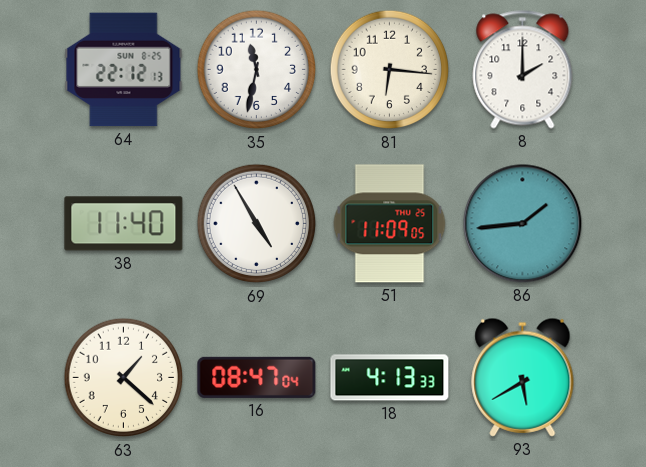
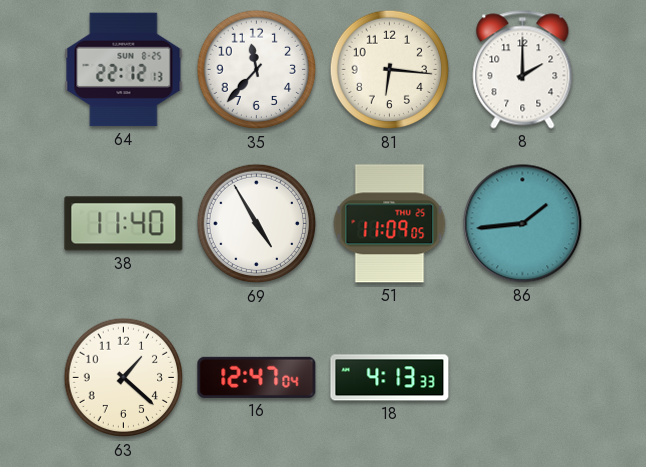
35: 11:32 -> 11:37
16: 08:47 -> 12:47
93: 5:40 -> none
